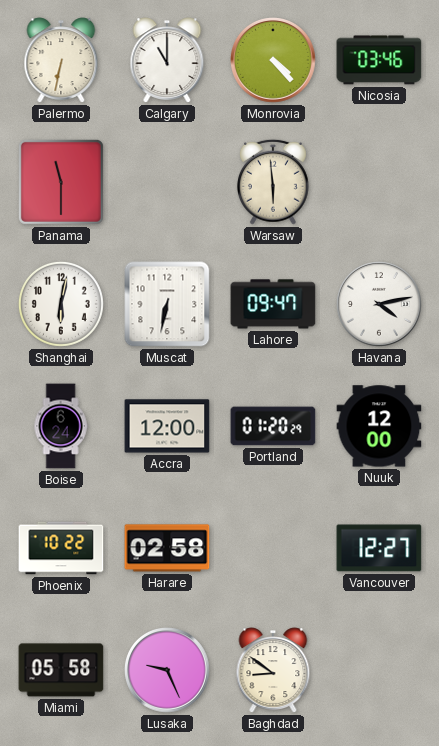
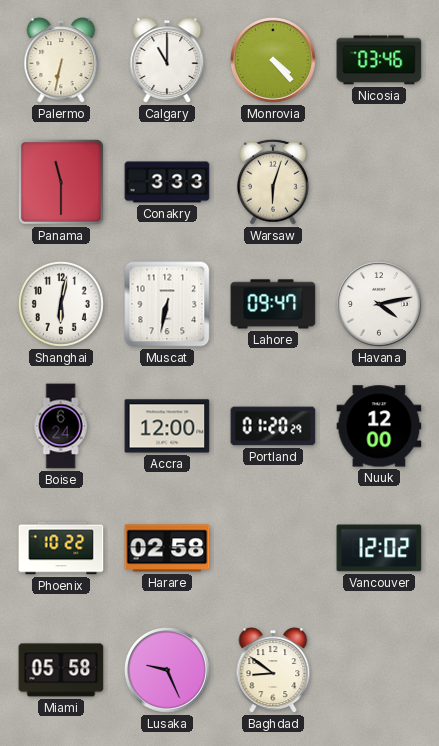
Conakry: none -> 3:33
Warsaw: 5:59 -> 6:03
Vancouver: 12:27 -> 12:02
